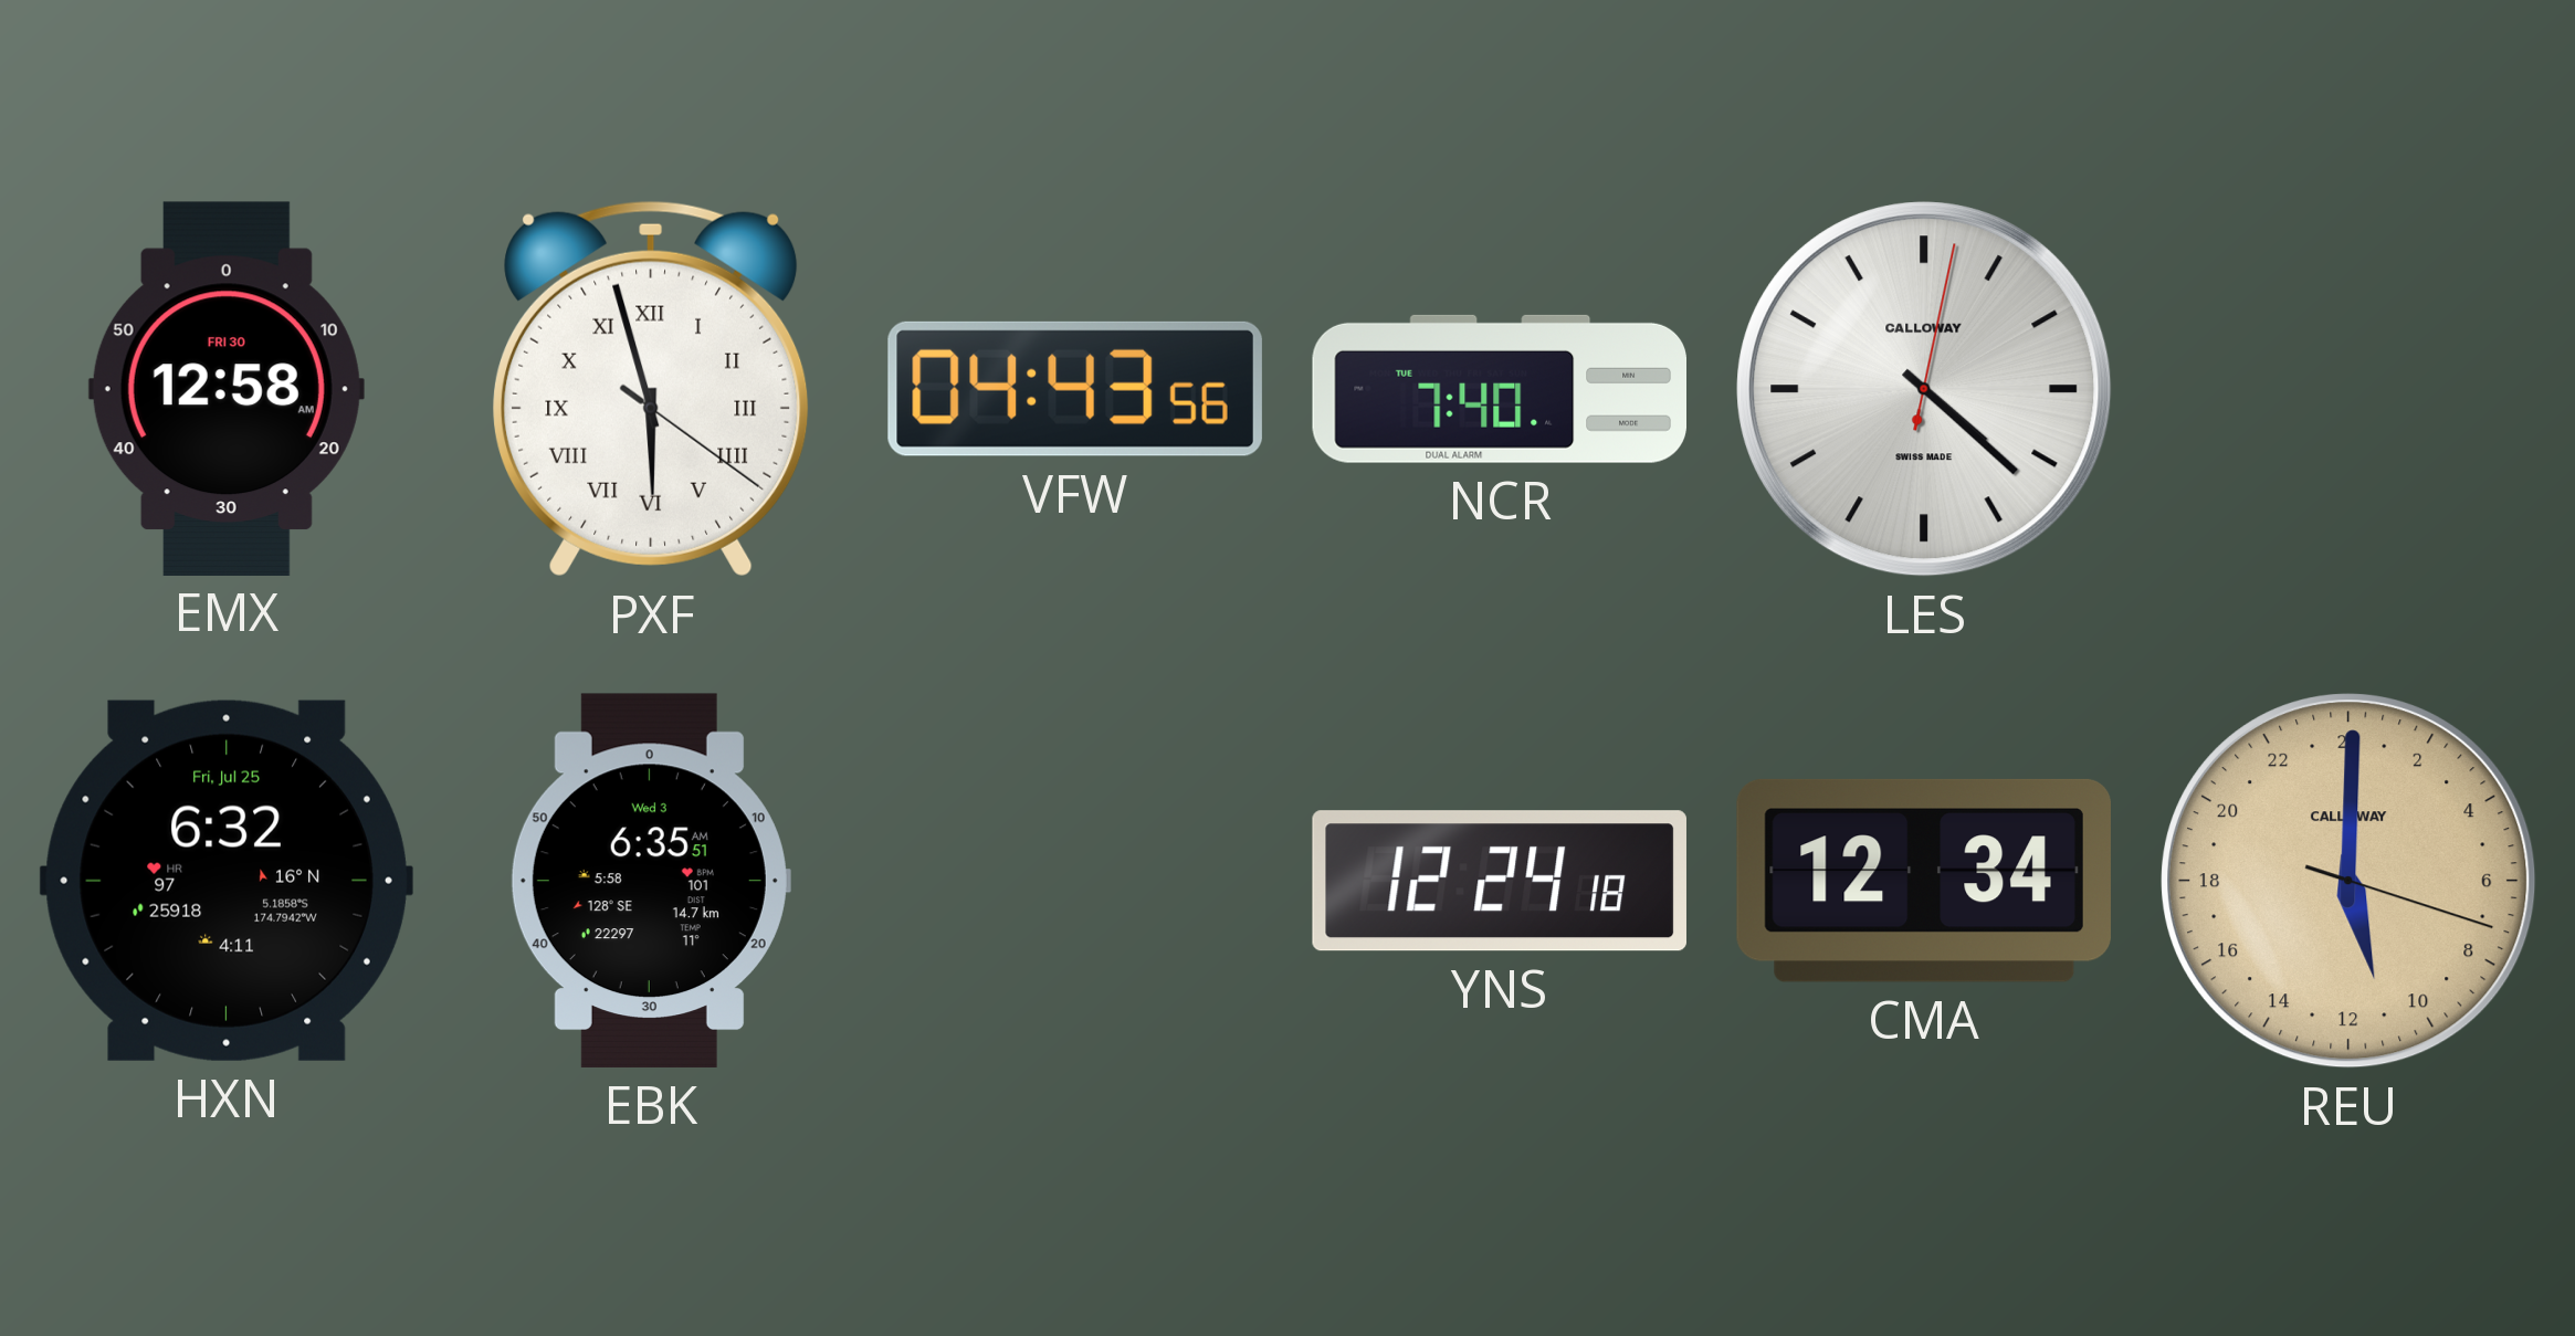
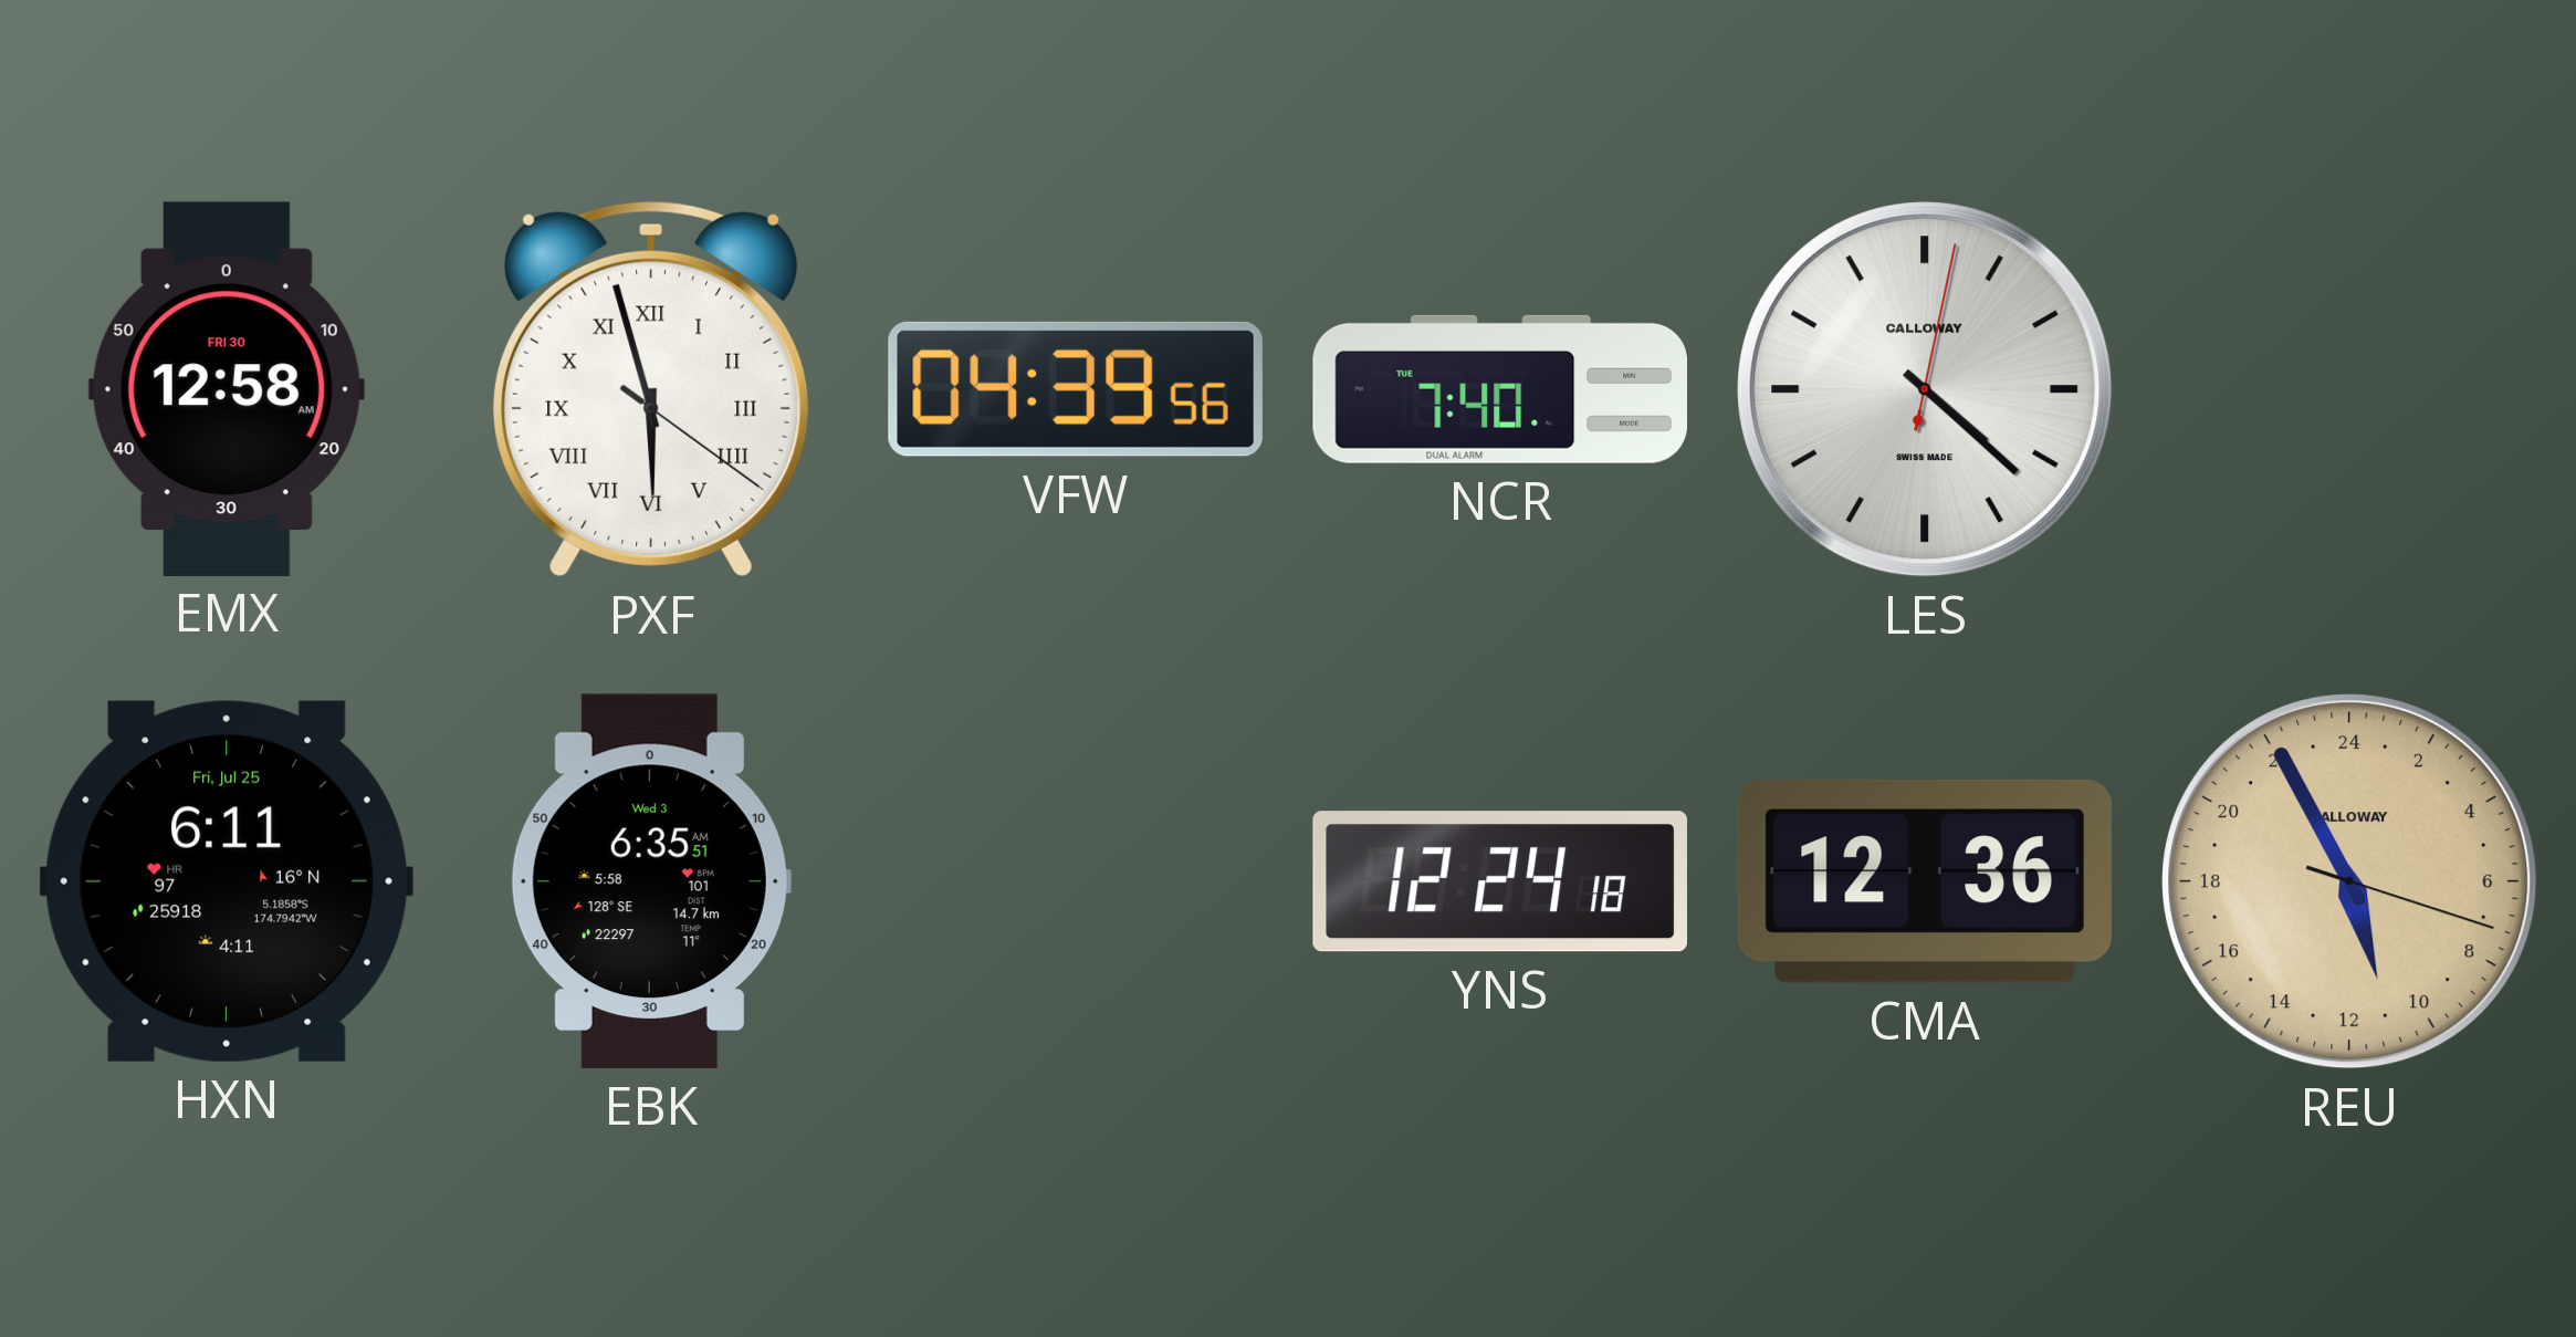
VFW: 04:43 -> 04:39
HXN: 6:32 -> 6:11
CMA: 12:34 -> 12:36
REU: 11:00 -> 10:55
